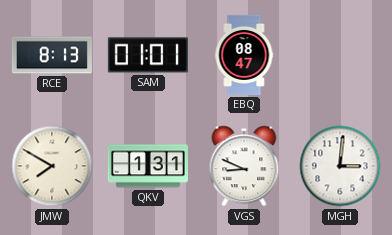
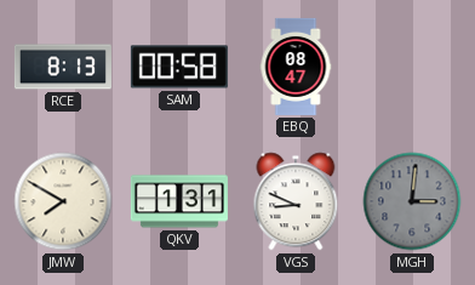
SAM: 01:01 -> 00:58
MGH dial: white -> grey
